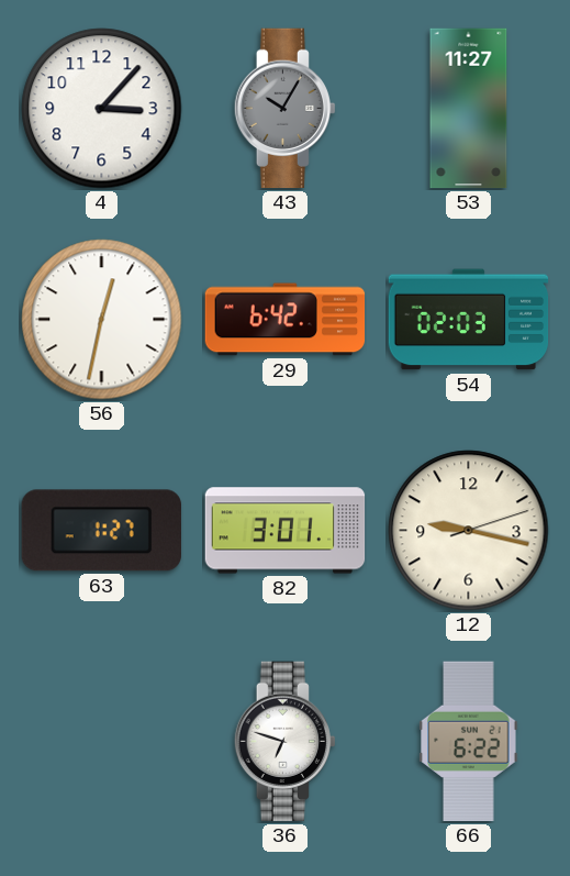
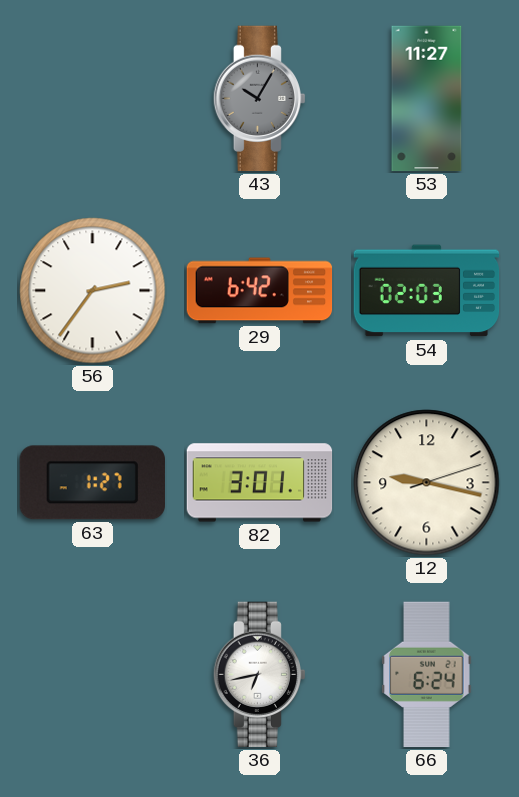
4: 3:07 -> none
56: 12:32 -> 2:36
36: 6:48 -> 6:43
66: 6:22 -> 6:24
